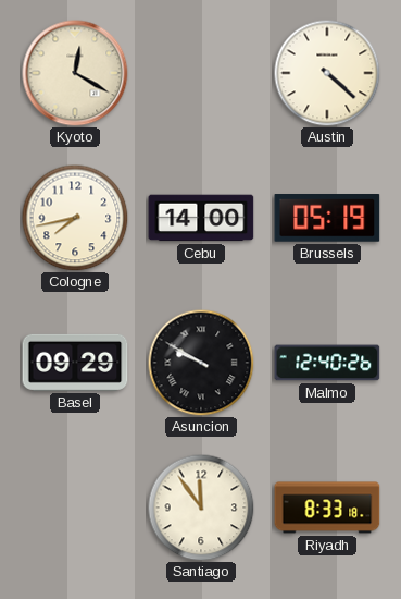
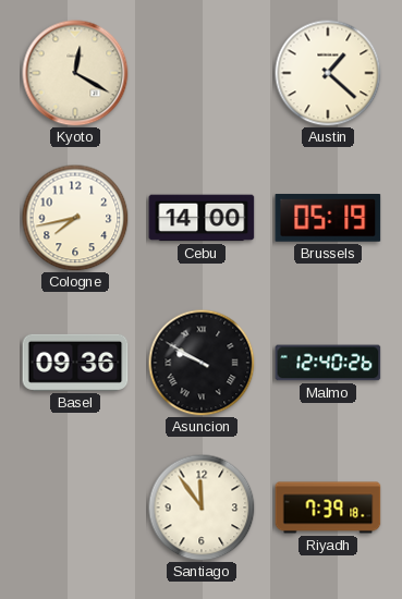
Austin: 4:22 -> 1:22
Basel: 09:29 -> 09:36
Riyadh: 8:33 -> 7:39
